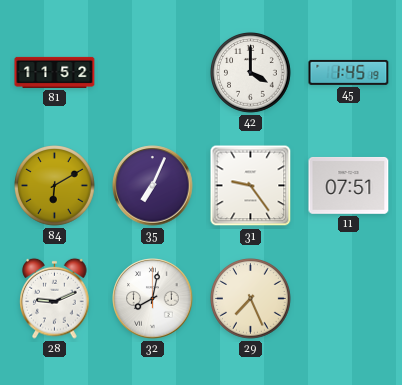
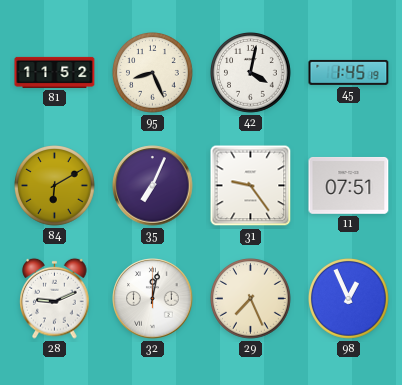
95: none -> 8:26
42: 4:00 -> 4:02
32: 8:02 -> 12:02
98: none -> 12:56
